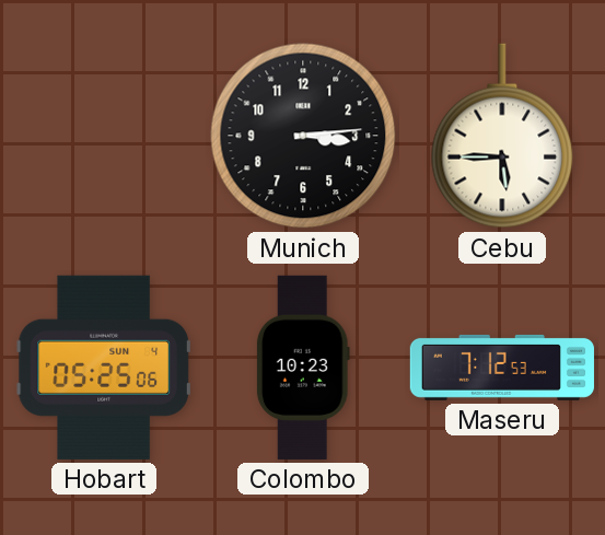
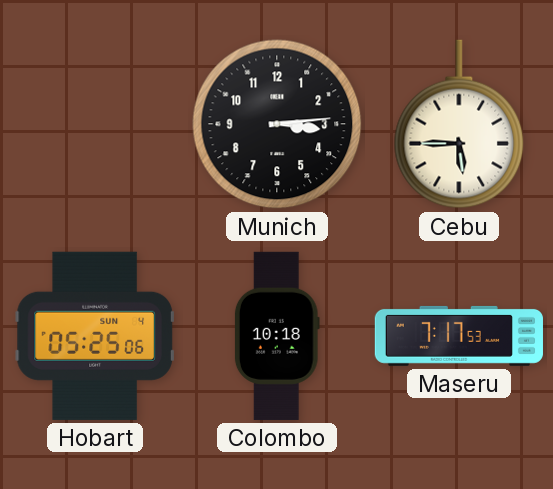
Colombo: 10:23 -> 10:18
Maseru: 7:12 -> 7:17
